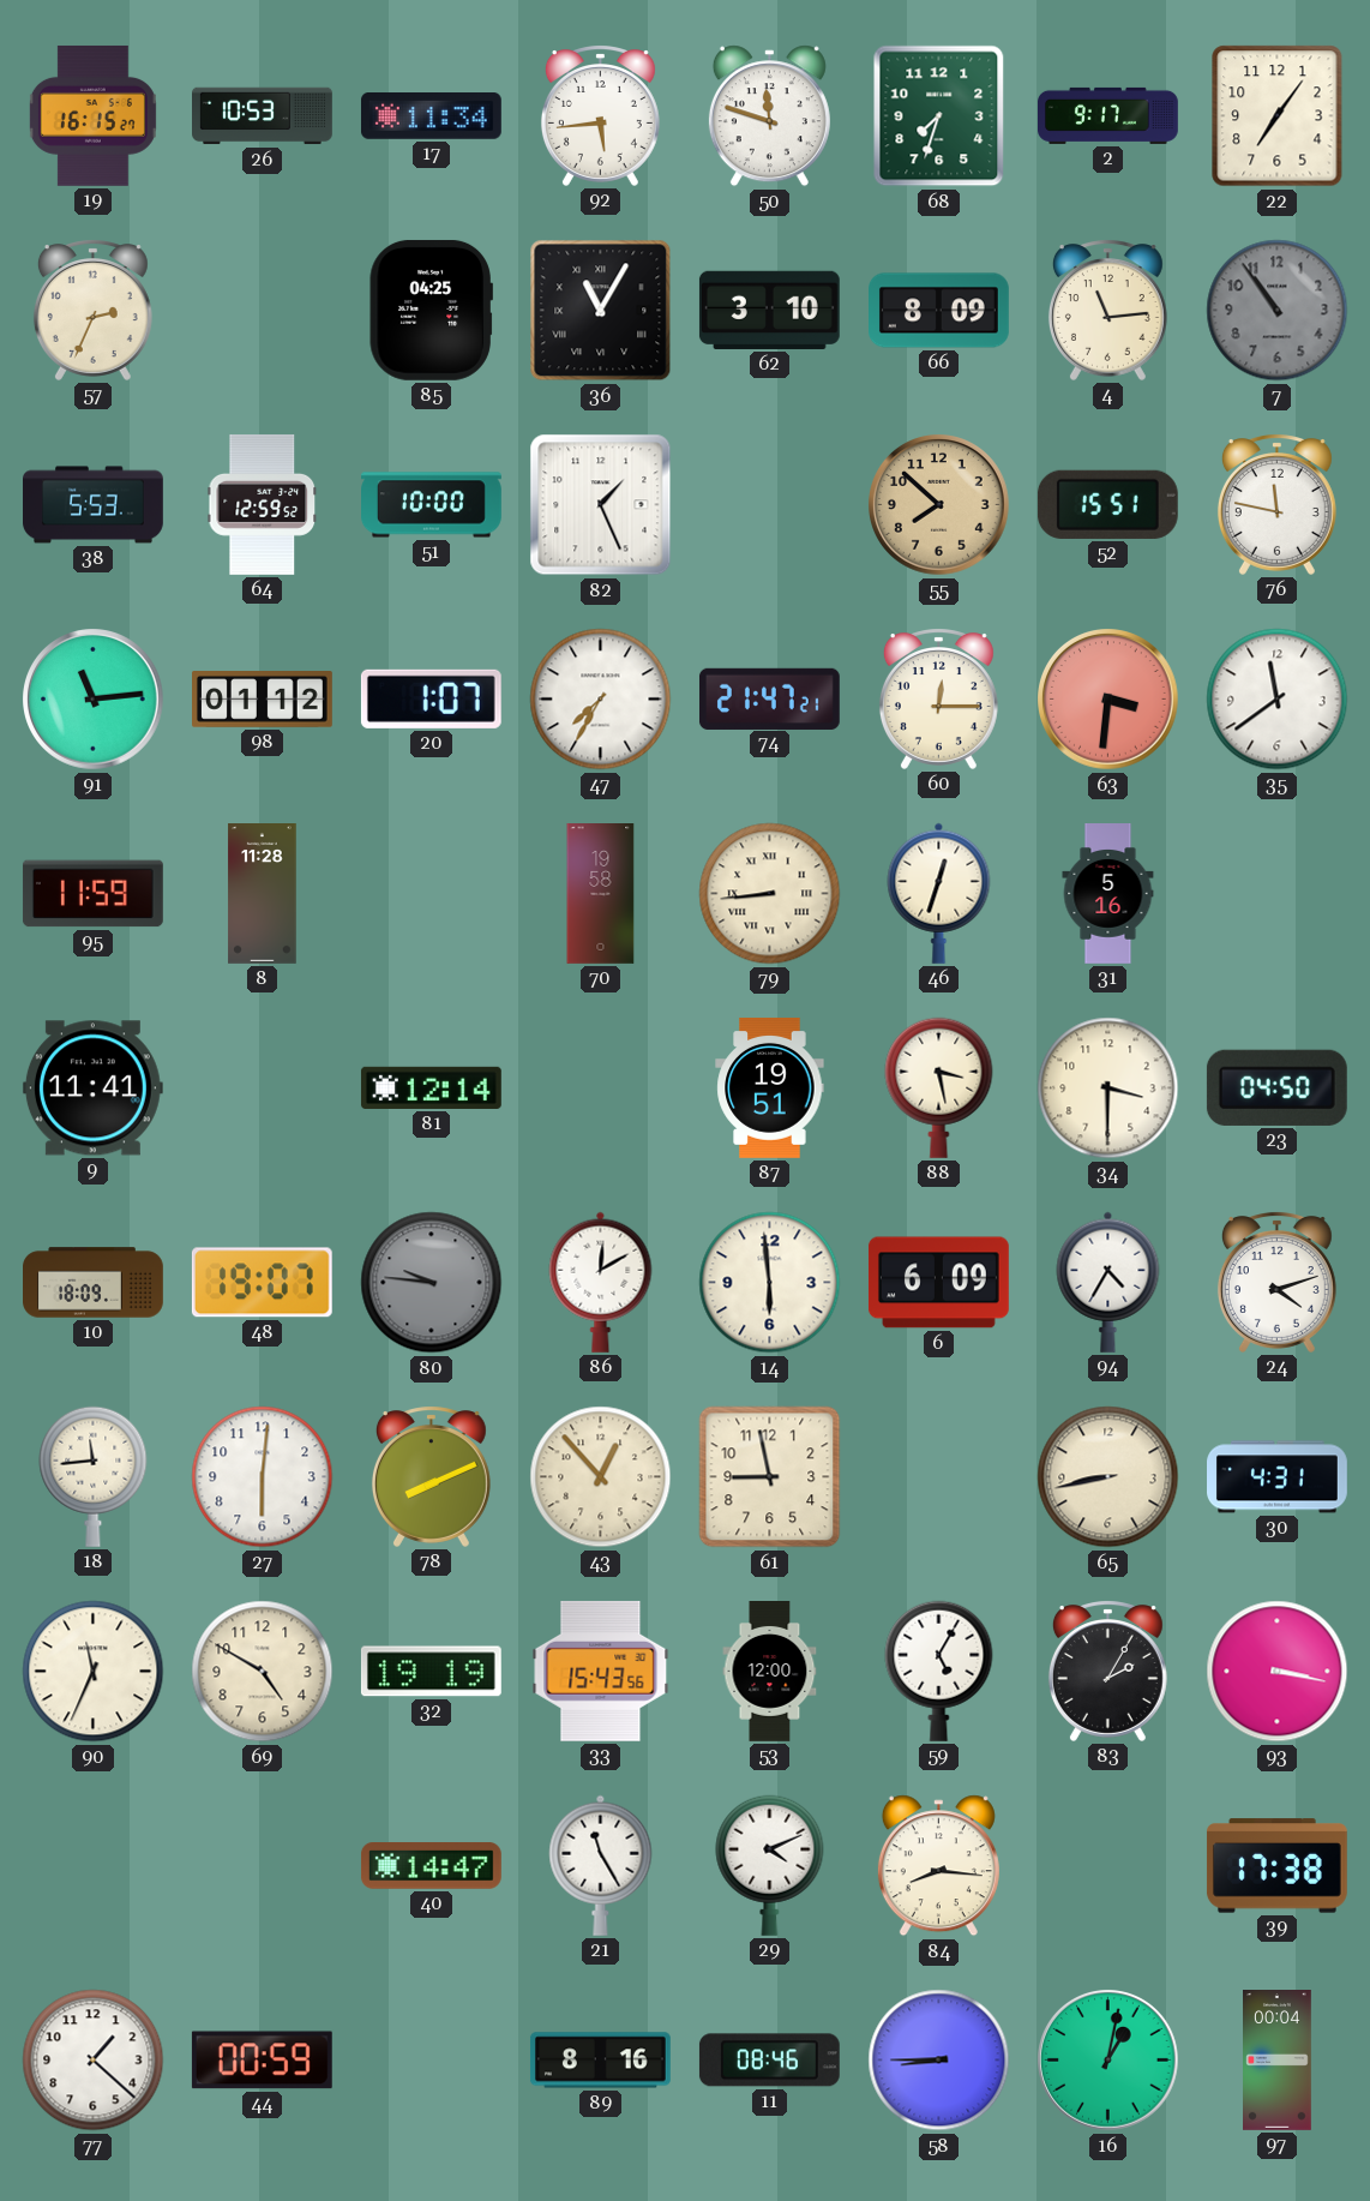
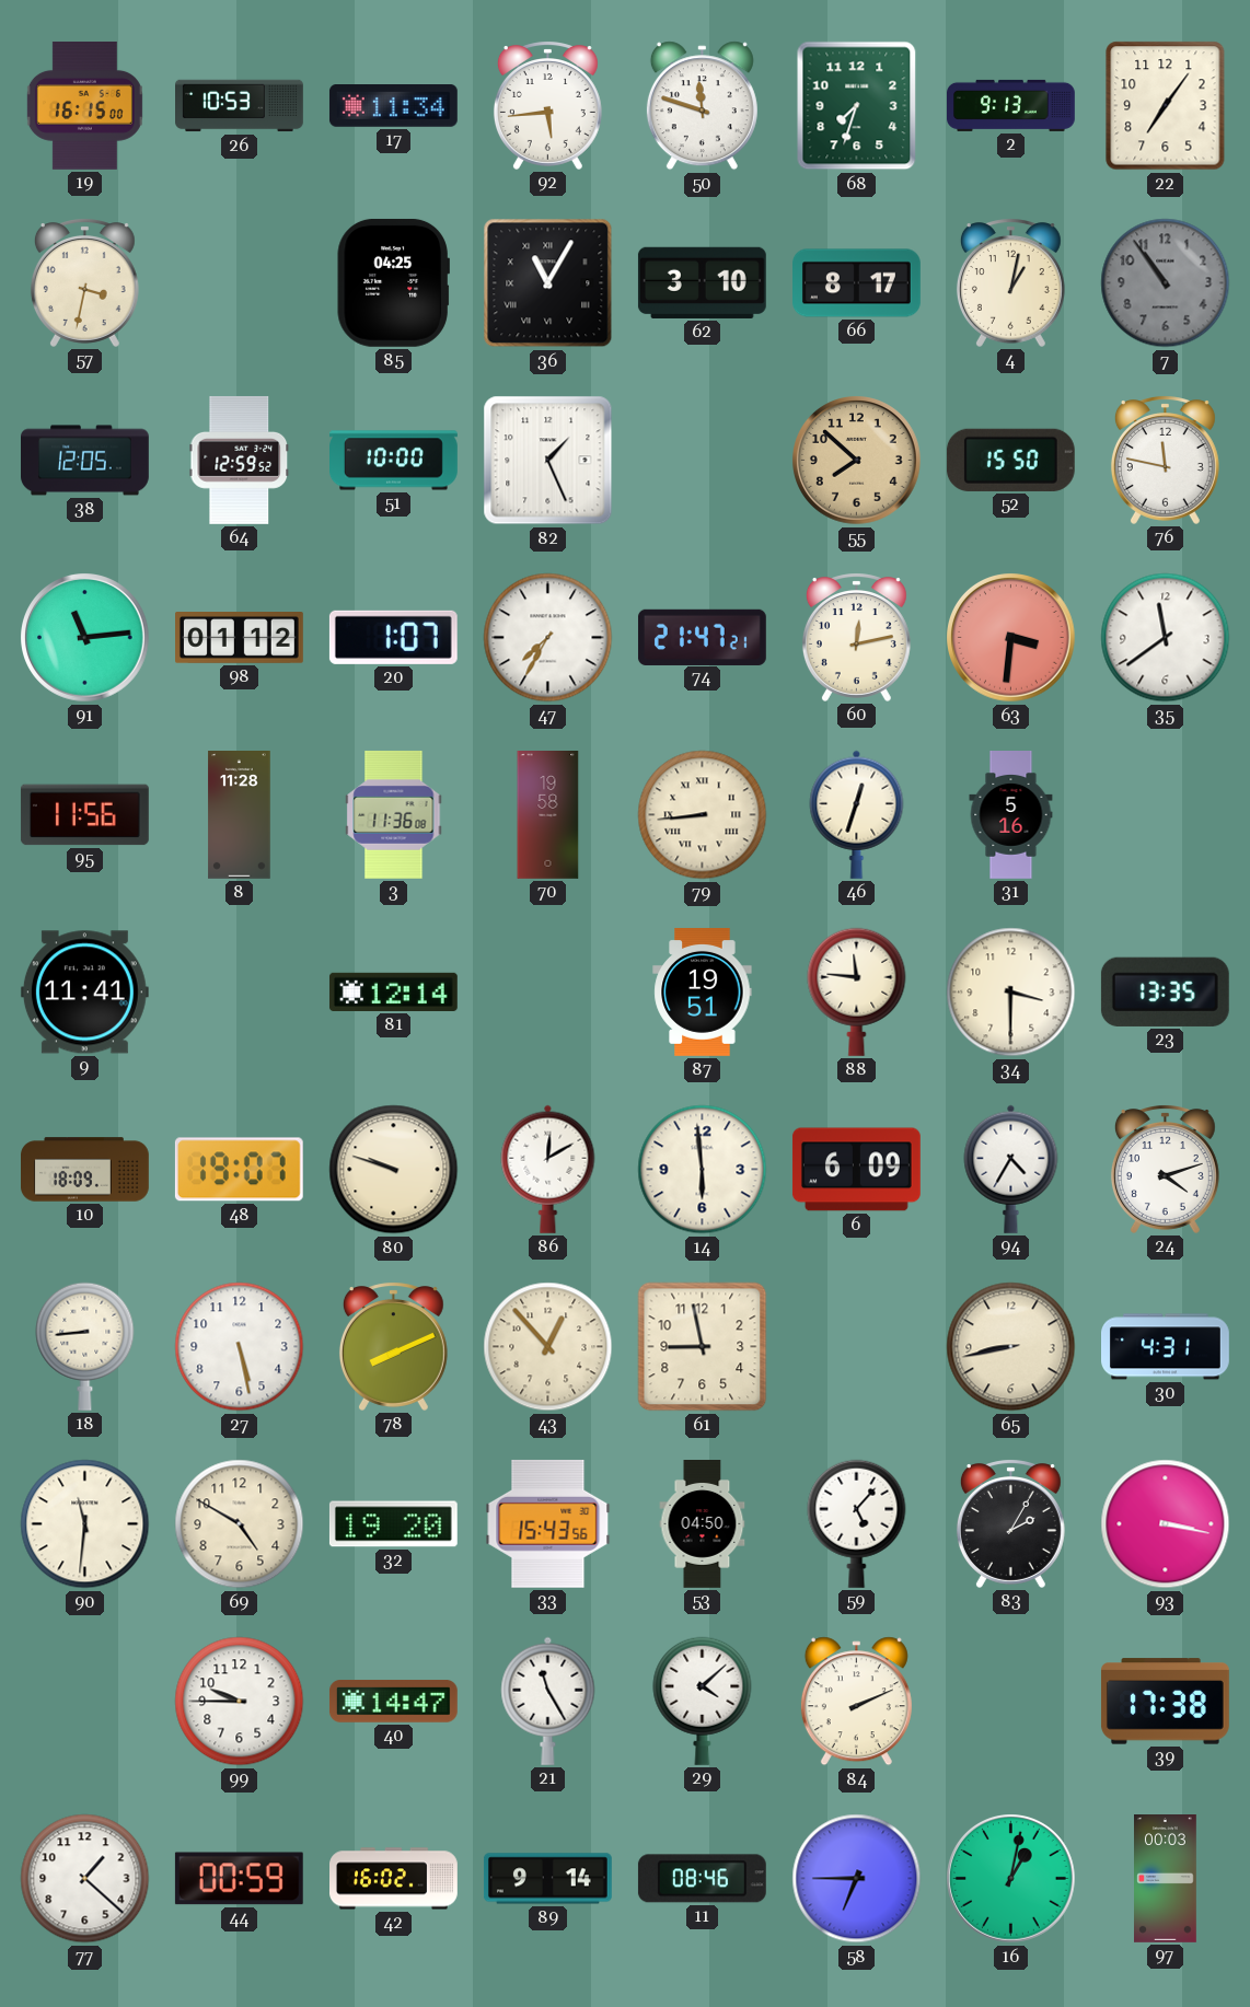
19: 16:15:27 -> 16:15:00
2: 9:17 -> 9:13
57: 2:34 -> 3:32
66: 8:09 -> 8:17
4: 11:14 -> 1:02
38: 5:53 -> 12:05
52: 15:51 -> 15:50
60: 12:15 -> 12:13
95: 11:59 -> 11:56
3: none -> 11:36
88: 3:28 -> 11:46
23: 04:50 -> 13:35
80: 9:46 -> 9:48
80 dial: grey -> cream
18: 11:44 -> 8:44
27: 6:01 -> 5:28
90: 11:34 -> 11:31
32: 19:19 -> 19:20
53: 12:00 -> 04:50
59: 5:05 -> 5:07
99: none -> 9:45
29: 4:11 -> 4:08
84: 8:16 -> 2:11
42: none -> 16:02
89: 8:16 -> 9:14
58: 8:45 -> 6:45
97: 00:04 -> 00:03
